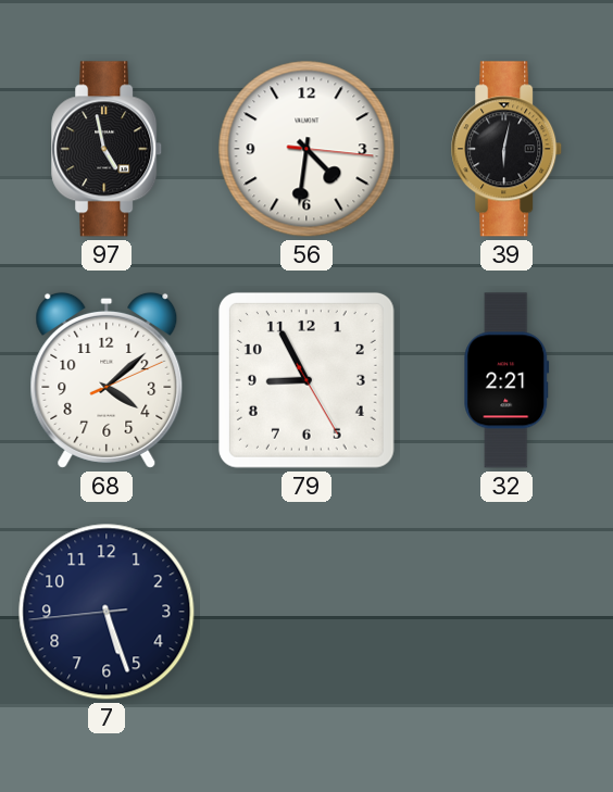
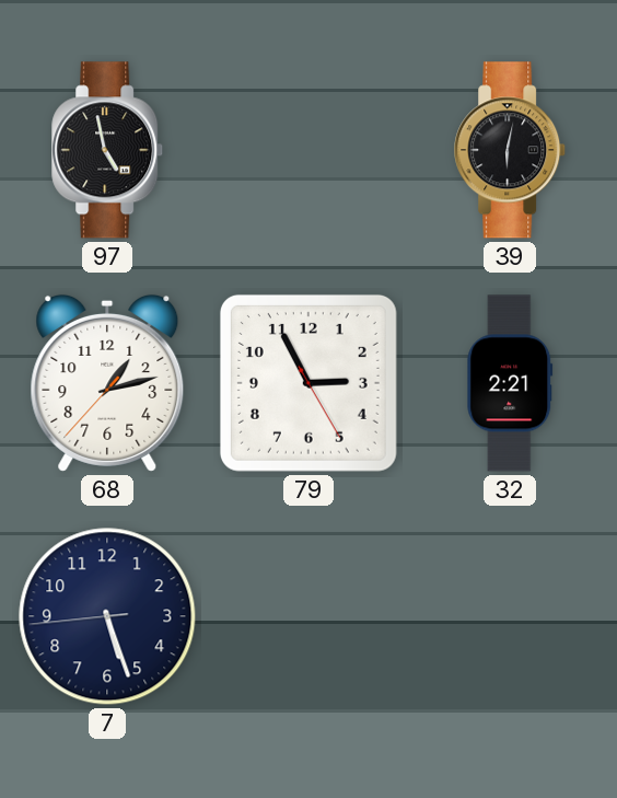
56: 4:31 -> none
68: 4:08 -> 1:12
79: 8:55 -> 2:55
